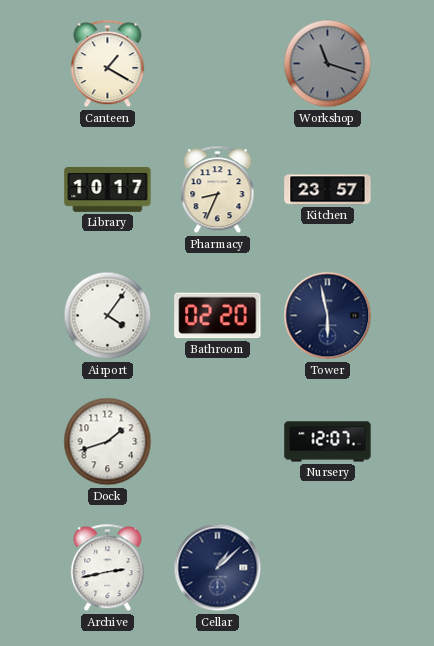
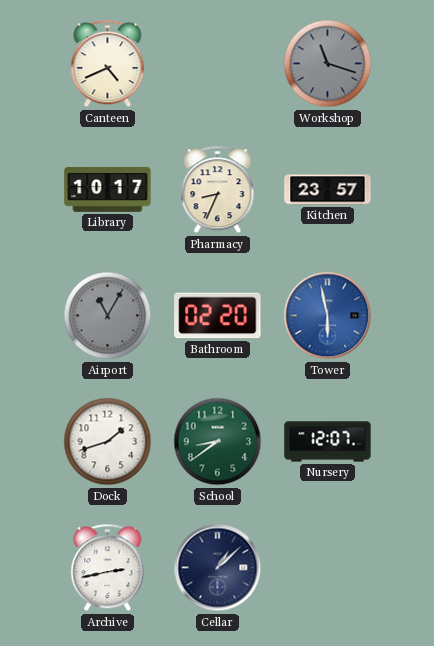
Canteen: 1:20 -> 4:41
Airport: 4:06 -> 11:05
Airport dial: white -> grey
Tower dial: navy -> blue
School: none -> 8:39
